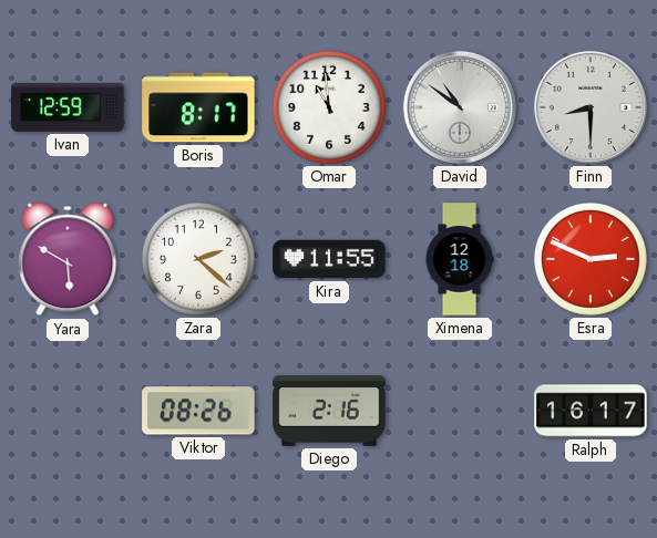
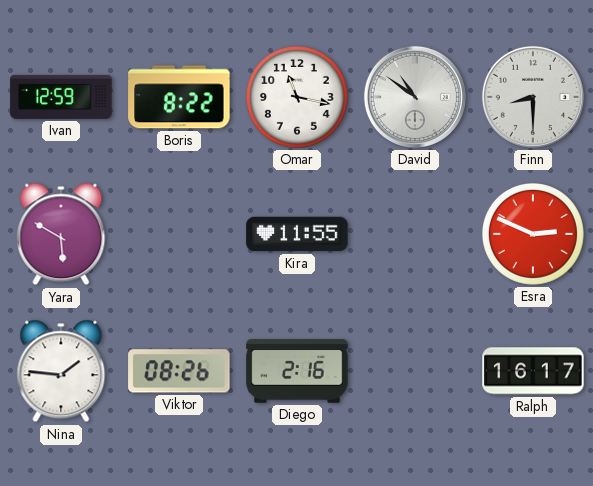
Boris: 8:17 -> 8:22
Omar: 10:59 -> 11:17
Zara: 2:22 -> none
Ximena: 12:18 -> none
Nina: none -> 1:46
